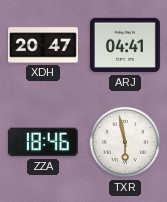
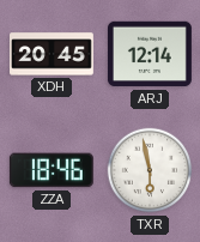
XDH: 20:47 -> 20:45
ARJ: 04:41 -> 12:14
